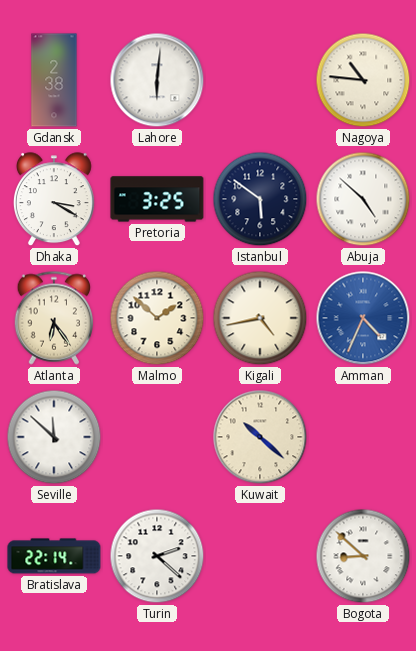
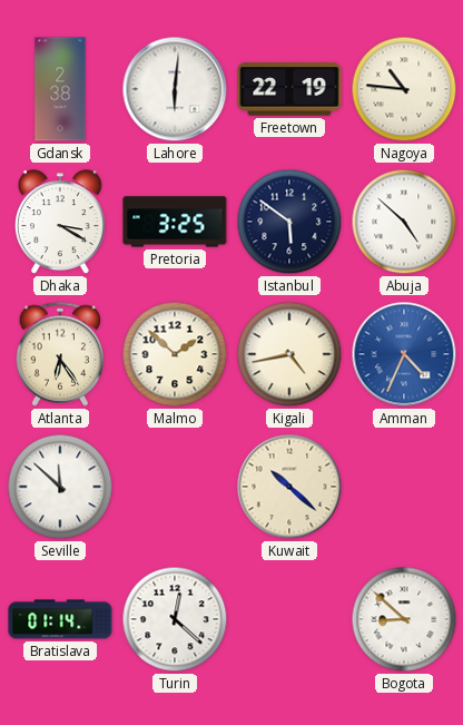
Freetown: none -> 22:19
Bratislava: 22:14 -> 01:14
Turin: 2:22 -> 12:22
